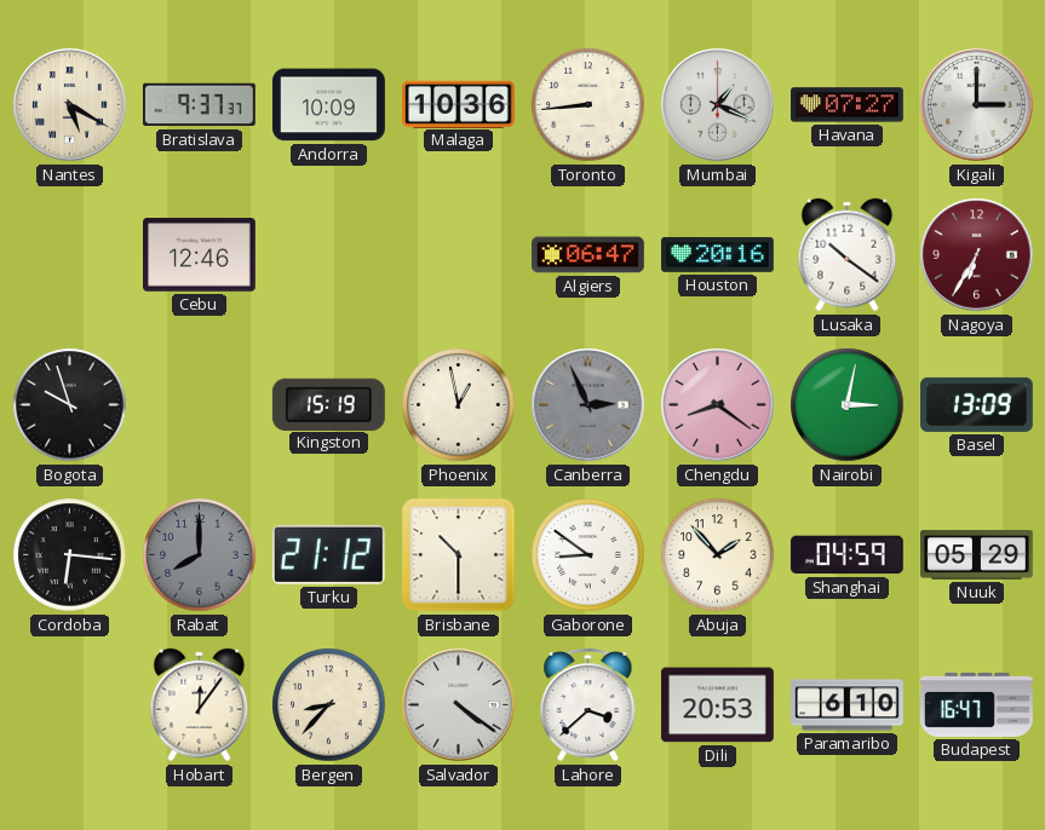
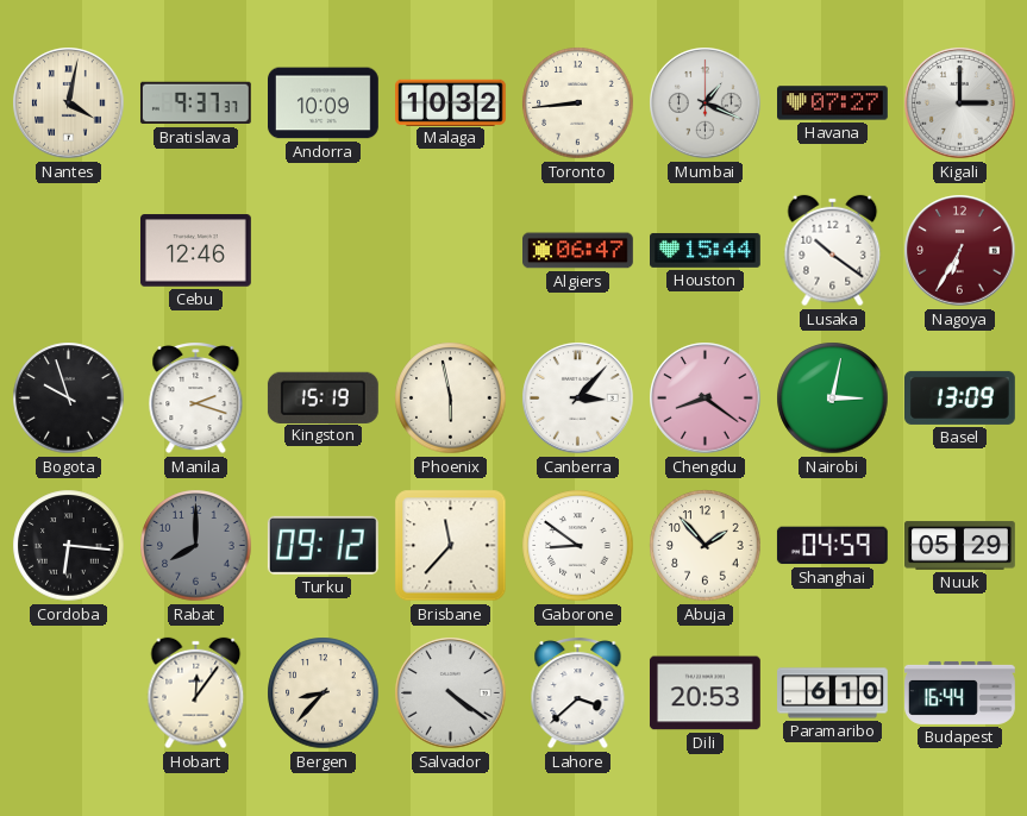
Nantes: 5:20 -> 4:02
Malaga: 10:36 -> 10:32
Houston: 20:16 -> 15:44
Manila: none -> 2:18
Phoenix: 12:58 -> 5:58
Canberra: 2:56 -> 3:07
Canberra dial: grey -> white
Turku: 21:12 -> 09:12
Brisbane: 10:30 -> 11:37
Budapest: 16:47 -> 16:44
